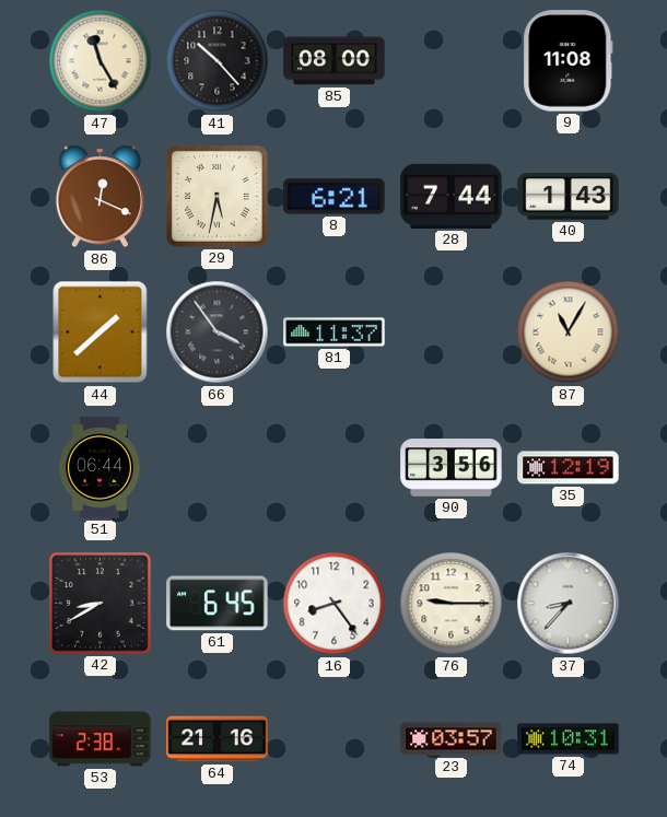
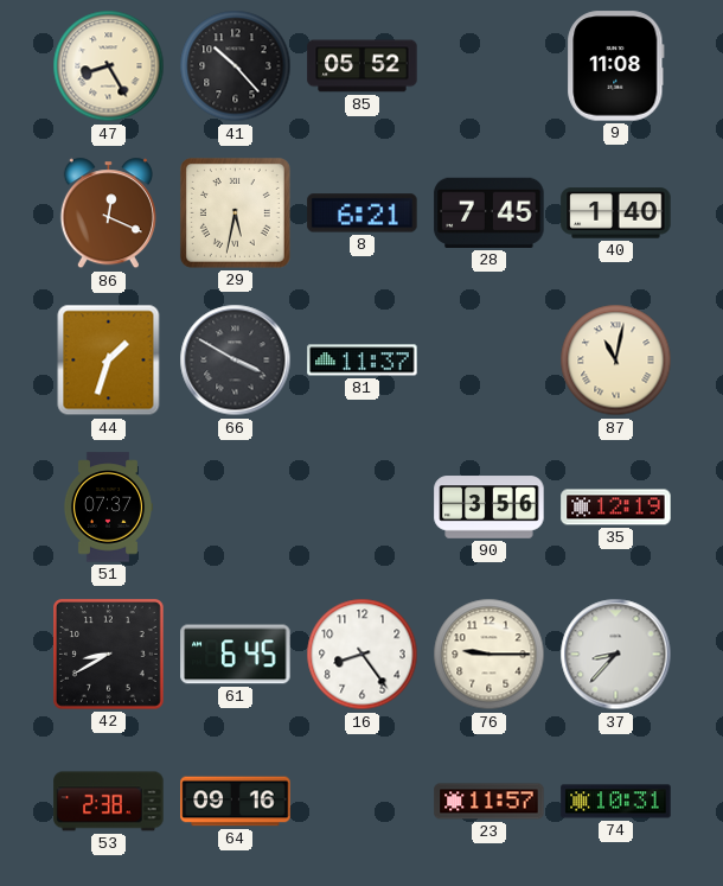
47: 11:25 -> 8:25
85: 08:00 -> 05:52
28: 7:44 -> 7:45
40: 1:43 -> 1:40
44: 1:38 -> 1:33
66: 3:54 -> 3:50
87: 11:05 -> 11:02
51: 06:44 -> 07:37
64: 21:16 -> 09:16
23: 03:57 -> 11:57
